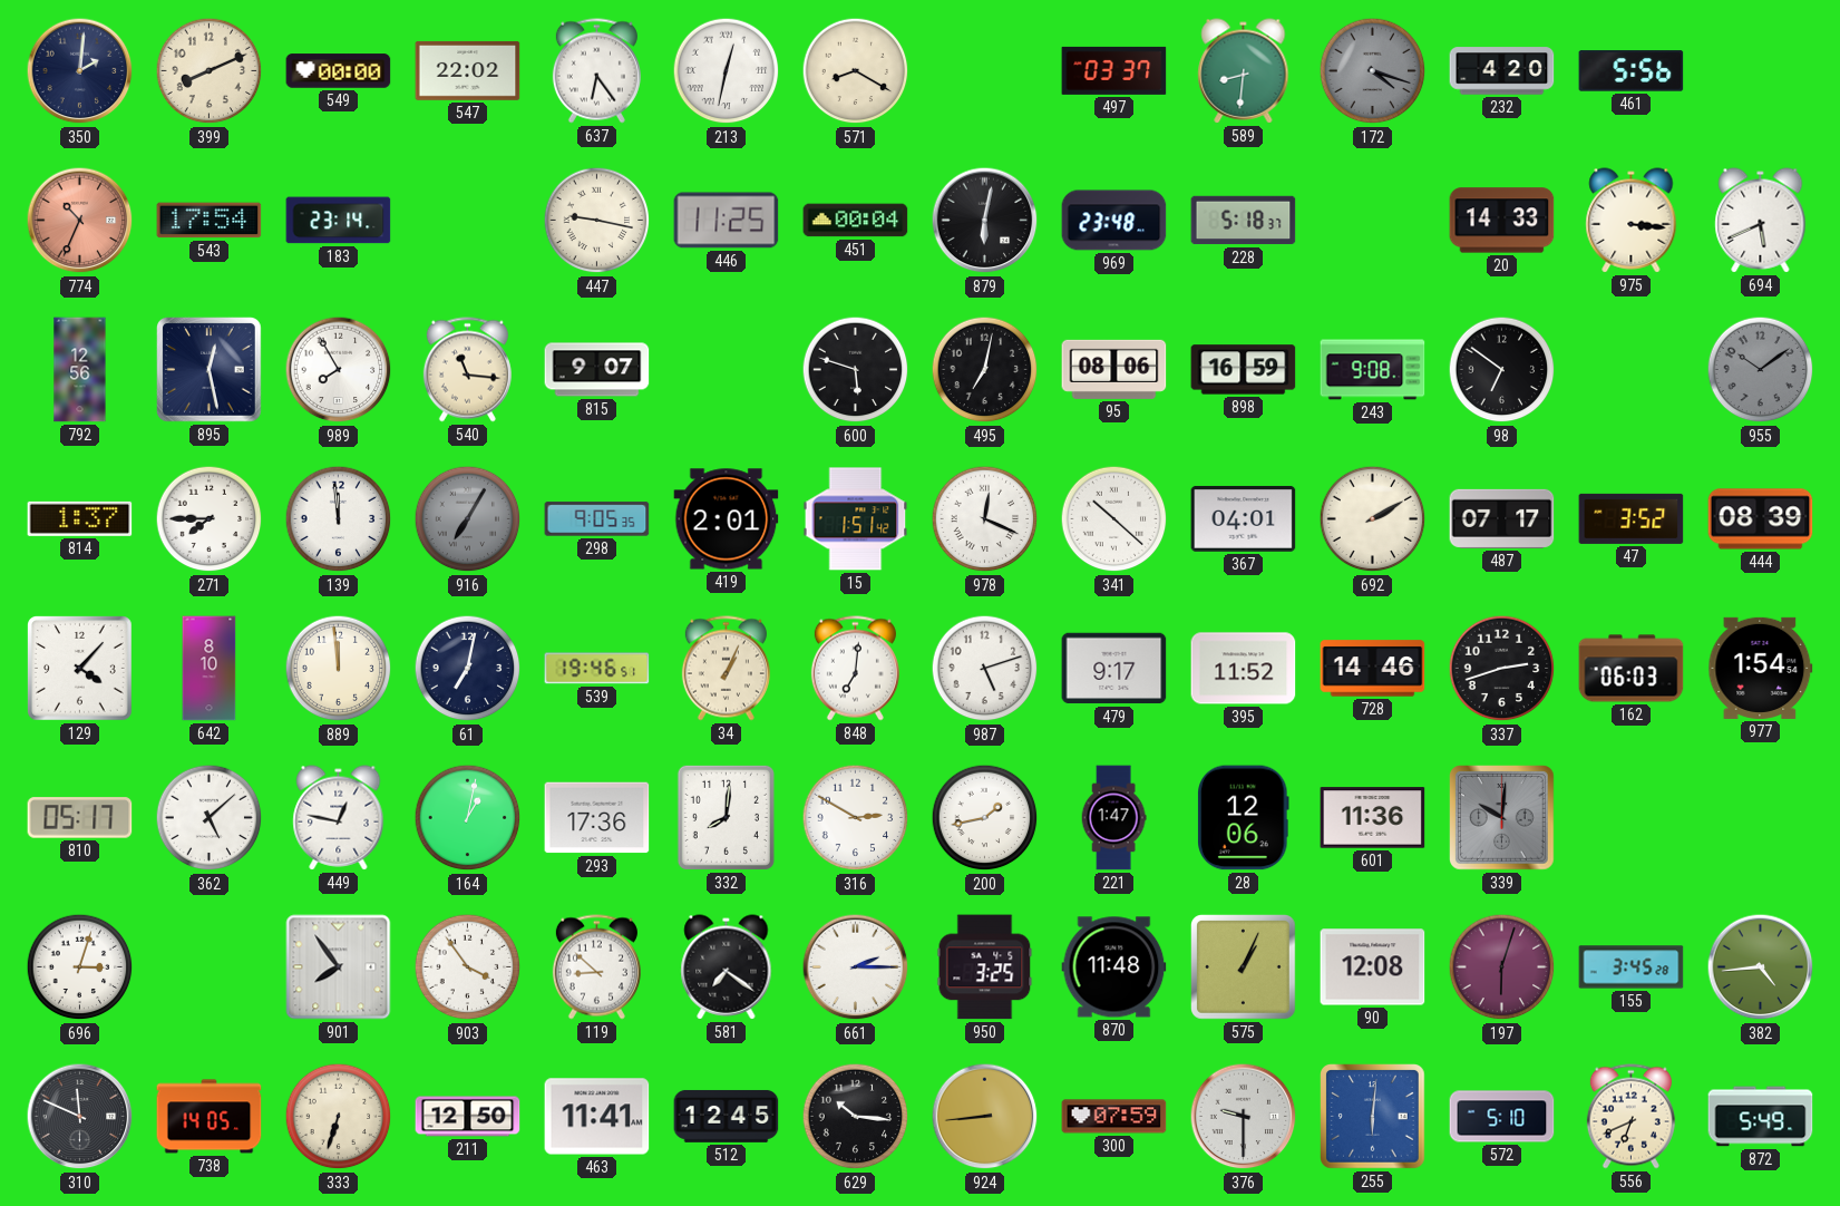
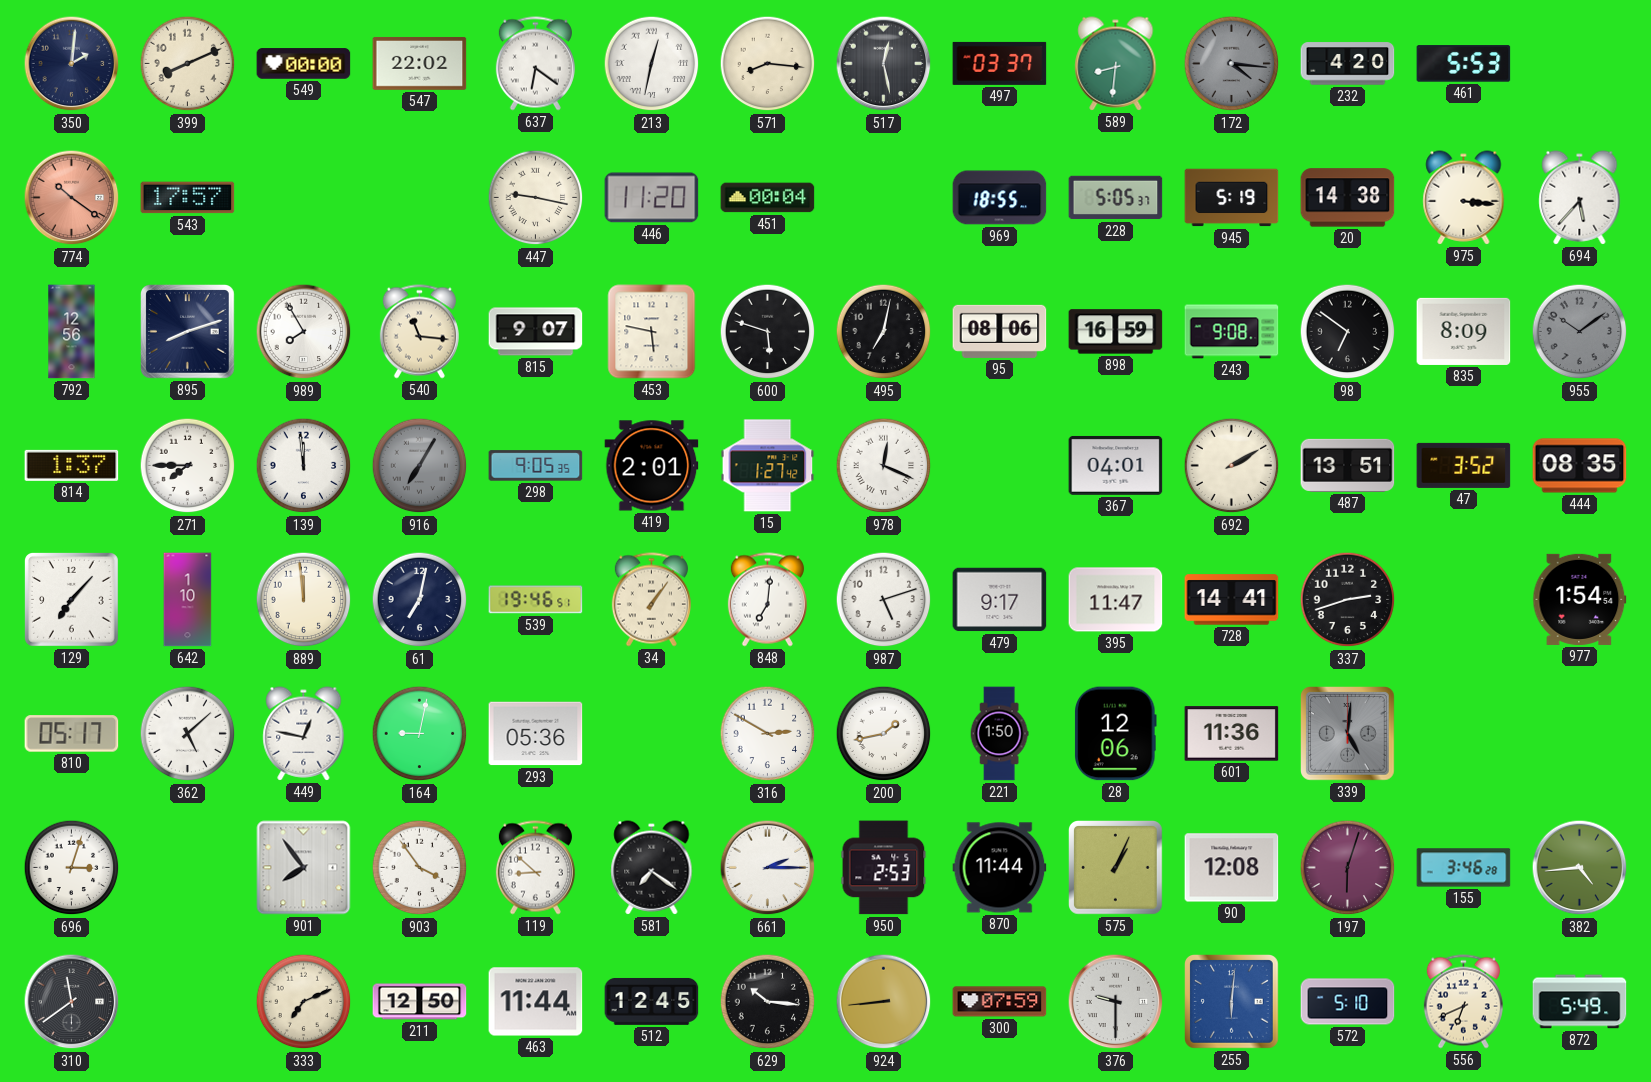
637: 6:24 -> 6:21
571: 8:20 -> 8:16
517: none -> 12:28
172: 4:18 -> 4:16
461: 5:56 -> 5:53
774: 10:34 -> 10:21
543: 17:54 -> 17:57
183: 23:14 -> none
446: 11:25 -> 11:20
879: 6:02 -> none
969: 23:48 -> 18:55
228: 5:18 -> 5:05
945: none -> 5:19
20: 14:33 -> 14:38
694: 5:41 -> 5:37
895: 12:28 -> 8:12
453: none -> 5:47
835: none -> 8:09
15: 1:51 -> 1:27
341: 10:22 -> none
487: 07:17 -> 13:51
444: 08:39 -> 08:35
129: 4:07 -> 7:07
642: 8:10 -> 1:10
34: 1:04 -> 1:06
395: 11:52 -> 11:47
728: 14:46 -> 14:41
162: 06:03 -> none
164: 1:02 -> 9:02
293: 17:36 -> 05:36
332: 8:01 -> none
221: 1:47 -> 1:50
339: 10:01 -> 5:01
950: 3:25 -> 2:53
870: 11:48 -> 11:44
155: 3:45 -> 3:46
310: 11:49 -> 11:39
738: 14:05 -> none
333: 6:33 -> 7:11
463: 11:41 -> 11:44
